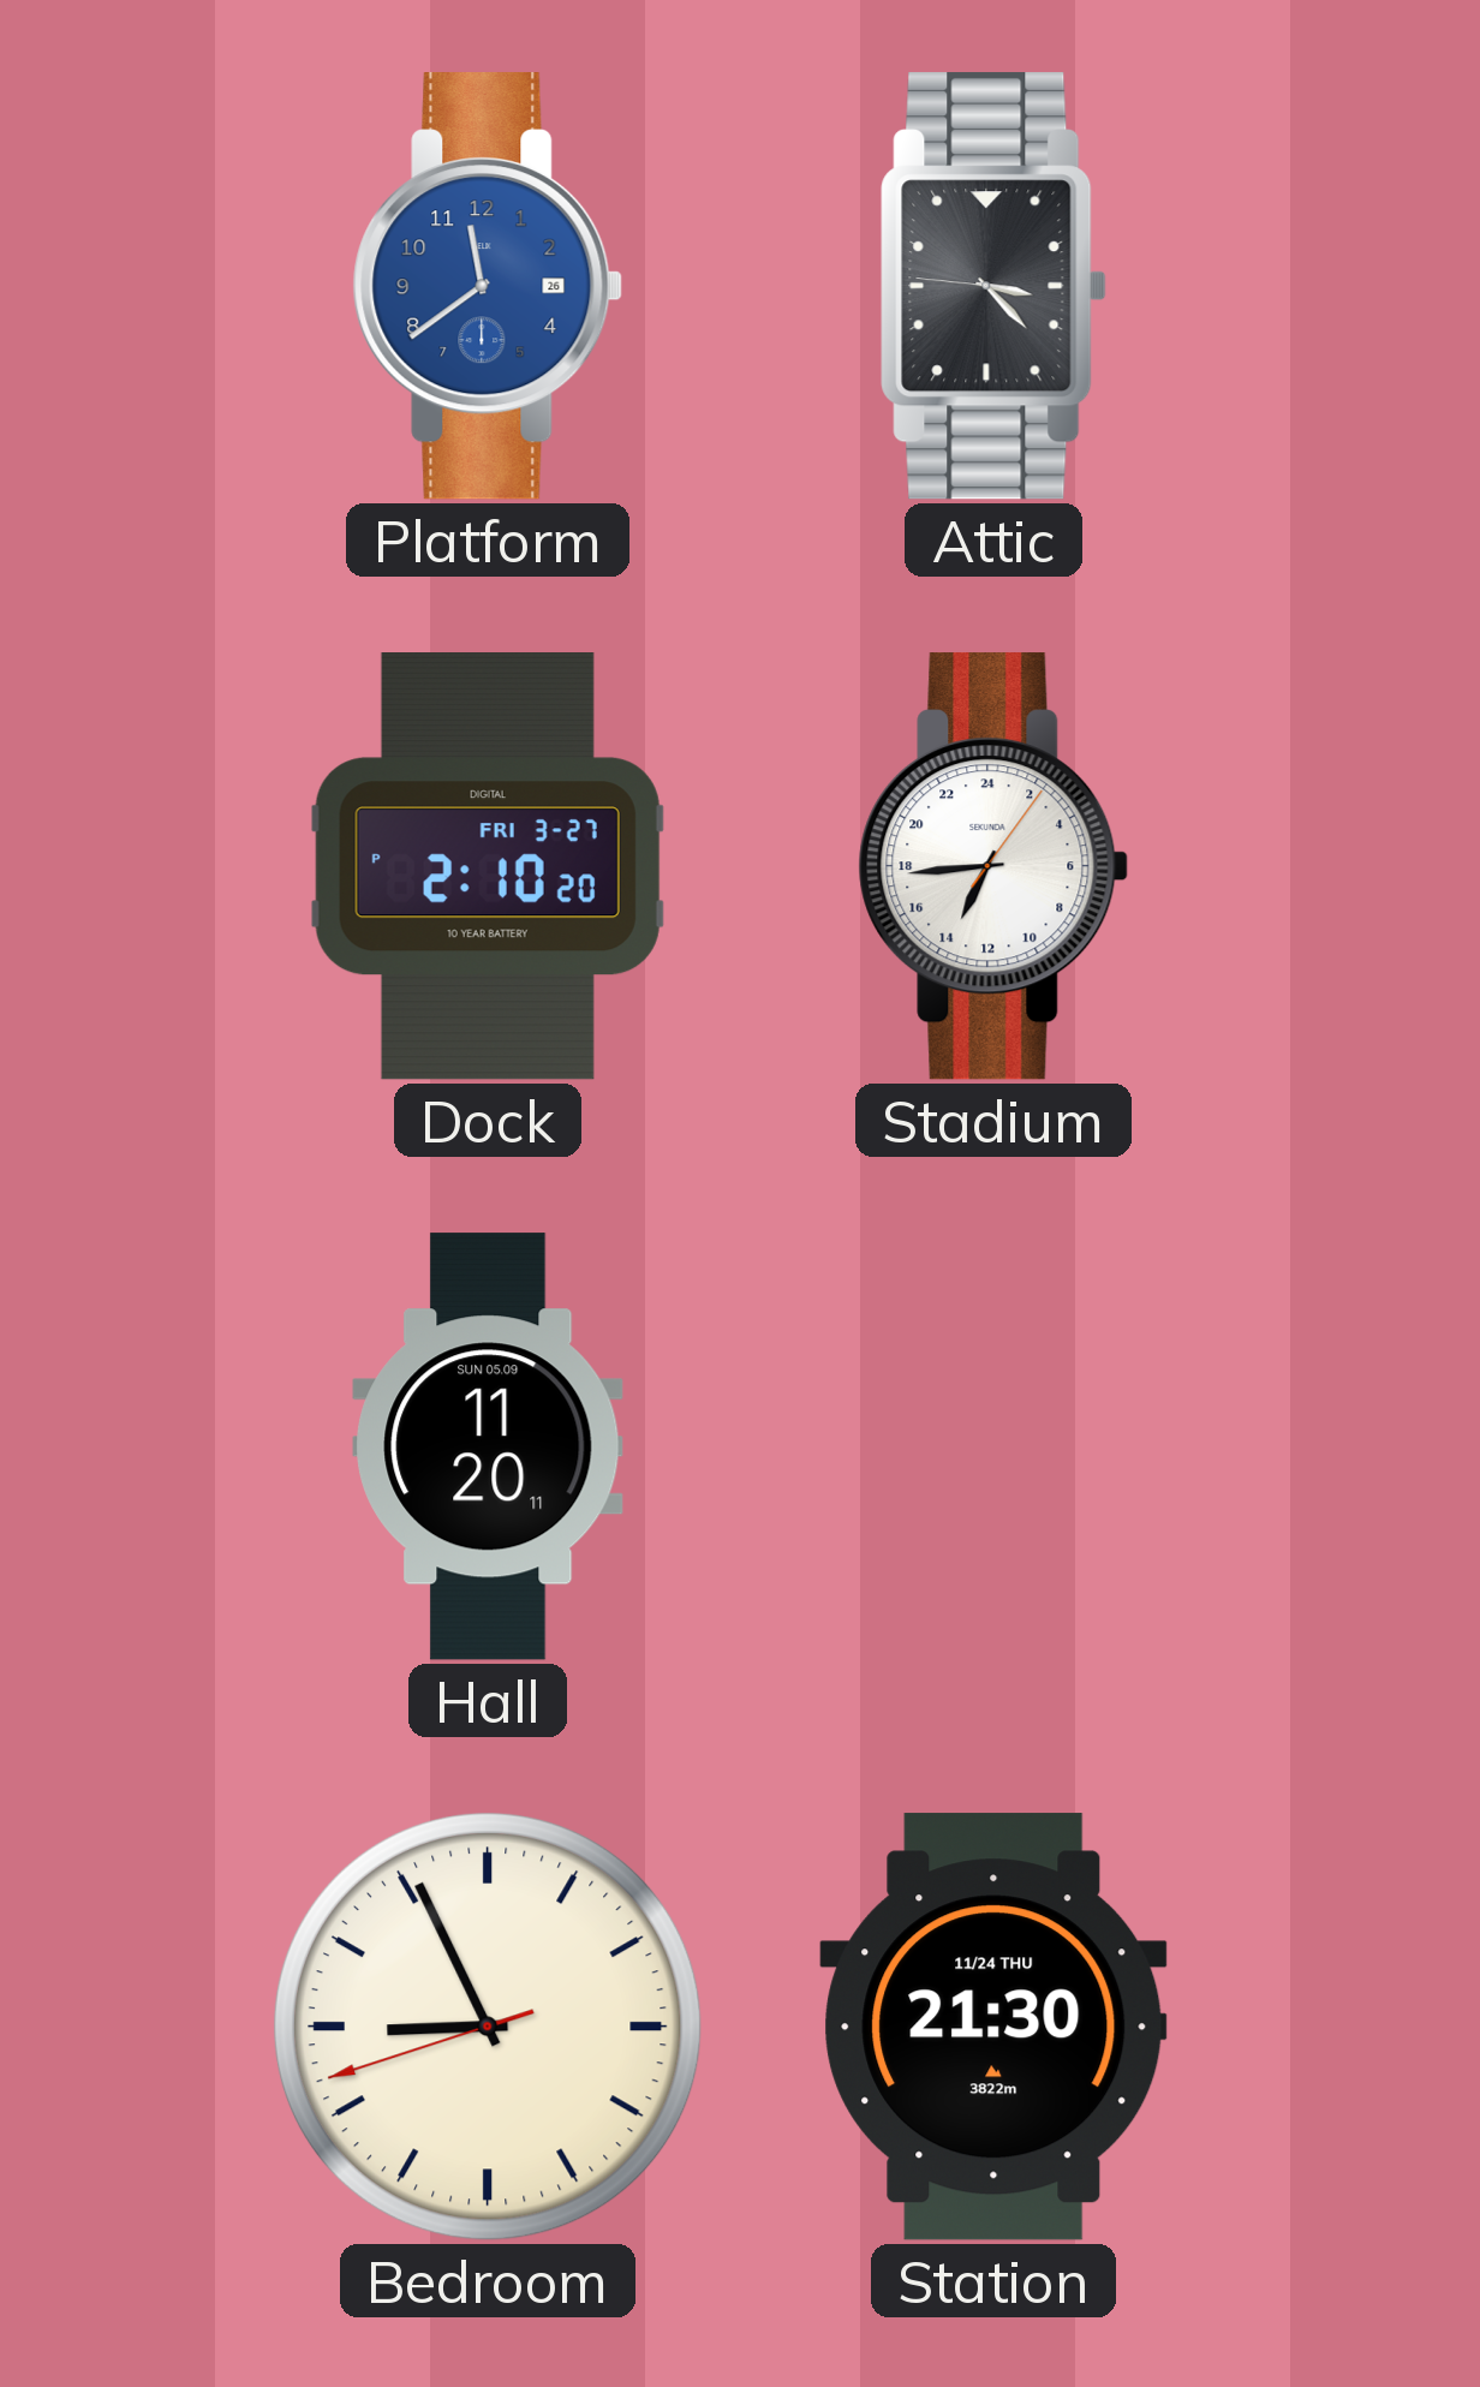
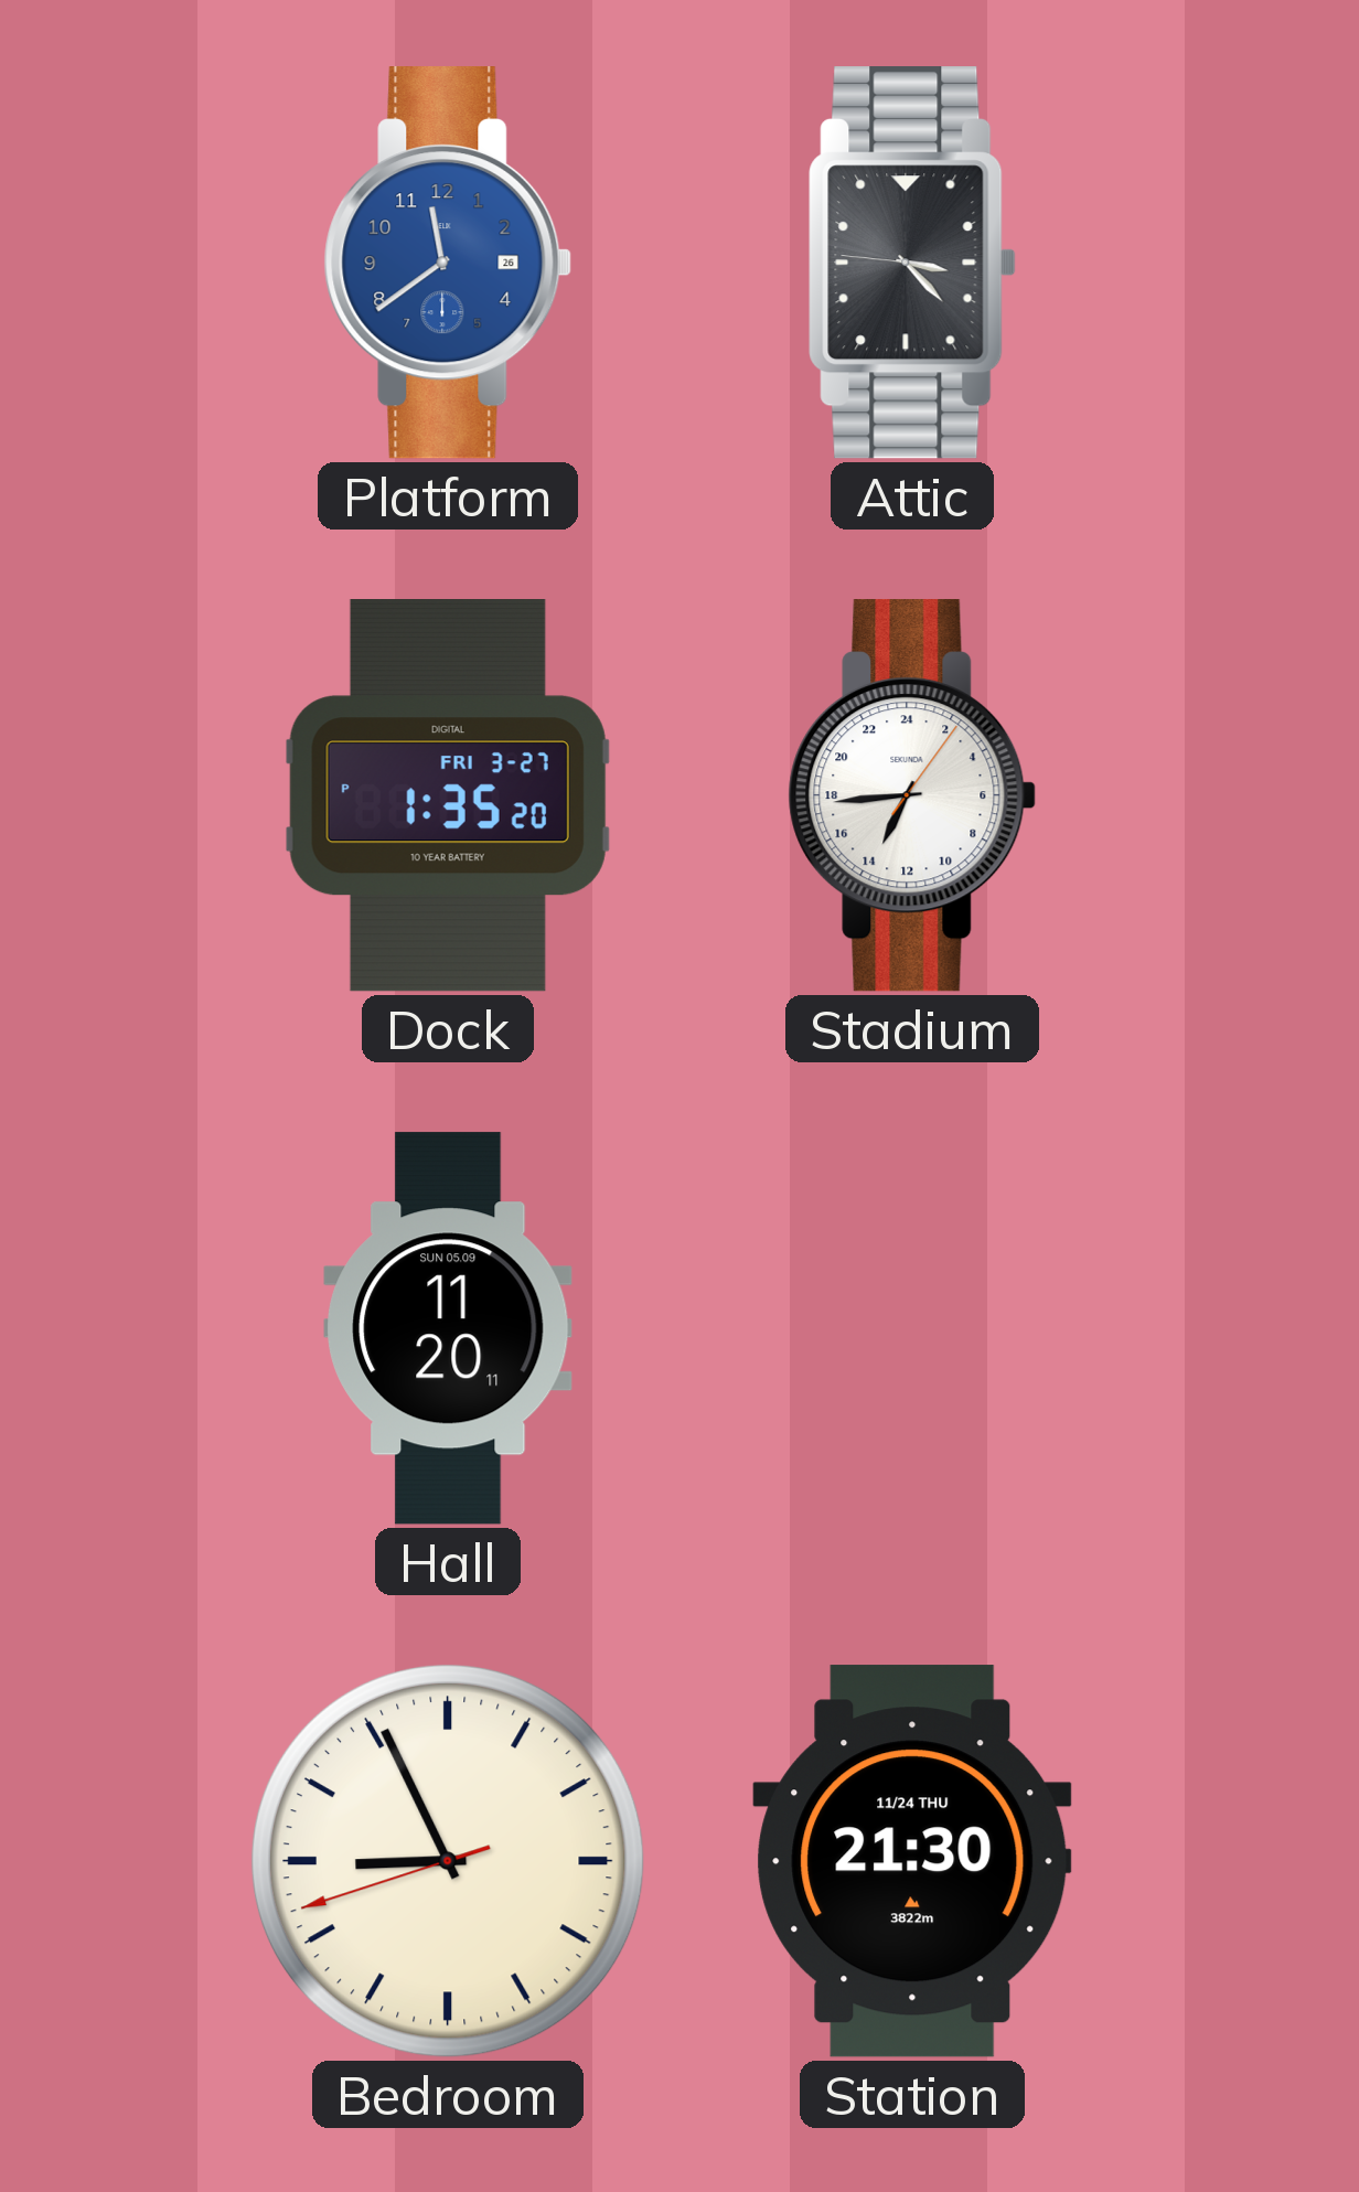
Dock: 2:10 -> 1:35
